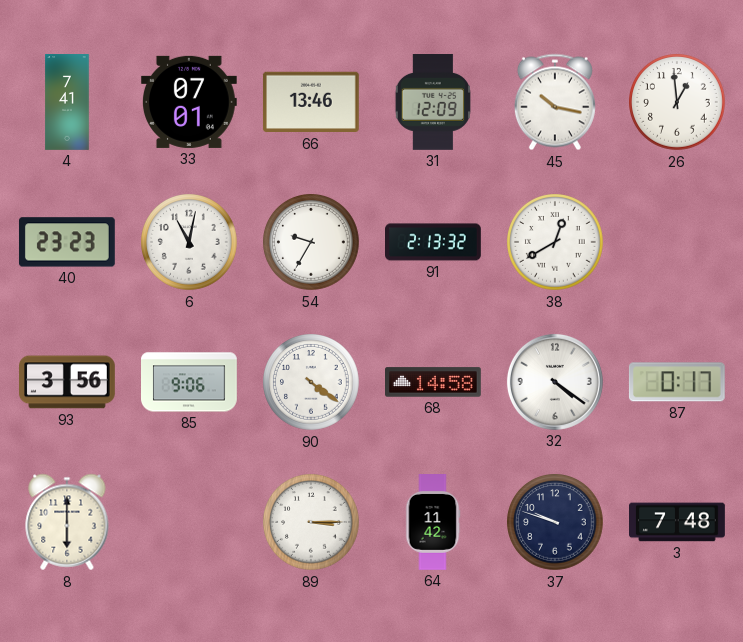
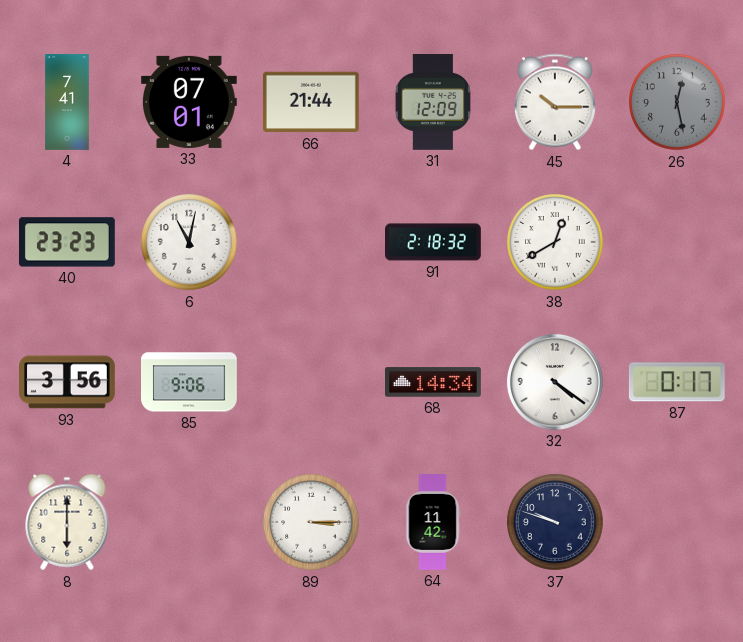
66: 13:46 -> 21:44
45: 10:17 -> 10:15
26: 12:59 -> 12:28
26 dial: white -> grey
54: 9:35 -> none
91: 2:13 -> 2:18
90: 4:21 -> none
68: 14:58 -> 14:34
3: 7:48 -> none
